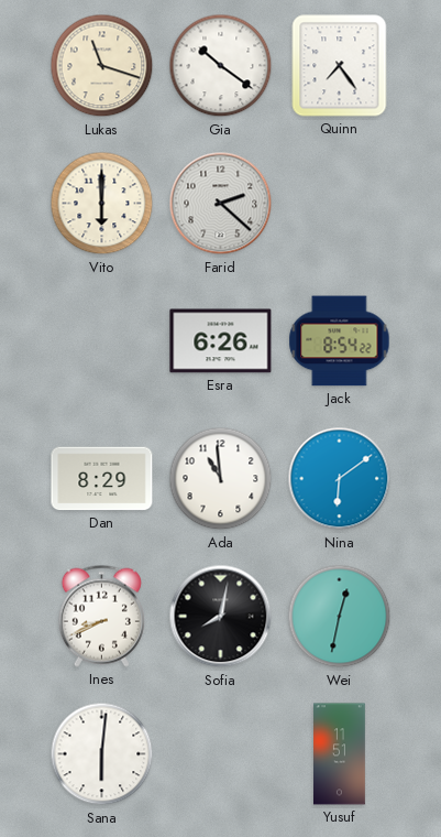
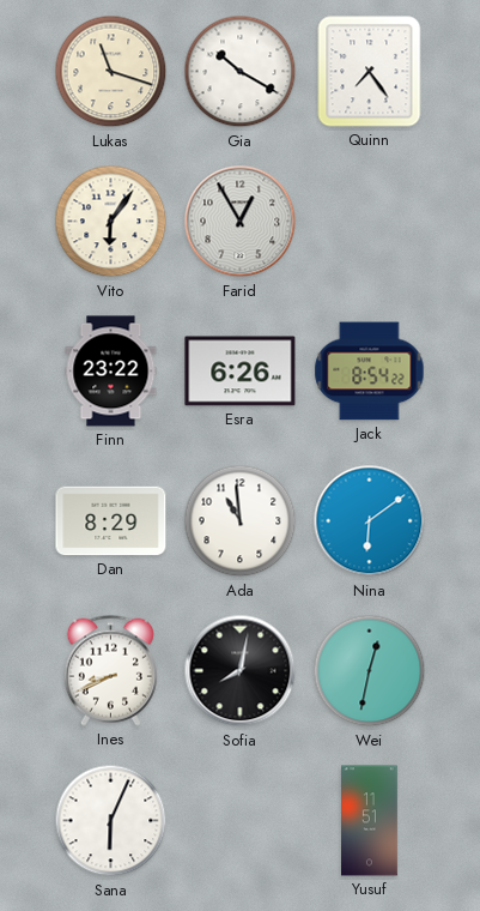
Gia: 10:21 -> 10:20
Vito: 6:00 -> 6:06
Farid: 2:22 -> 12:55
Finn: none -> 23:22
Sana: 6:01 -> 6:04
